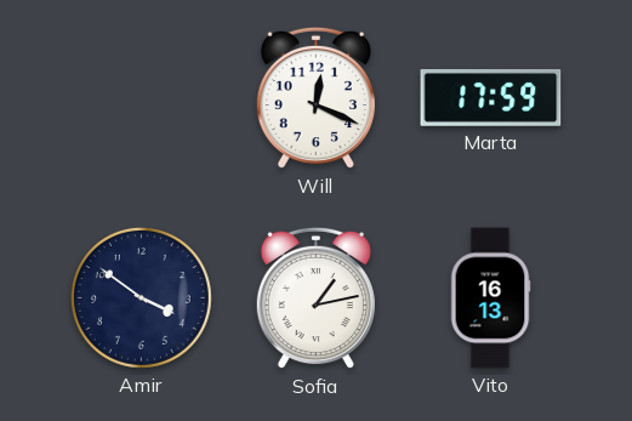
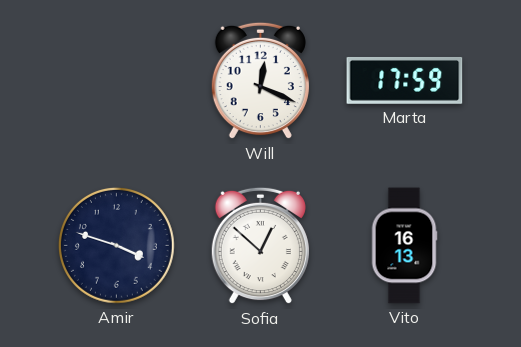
Amir: 3:51 -> 3:48
Sofia: 1:13 -> 12:52
